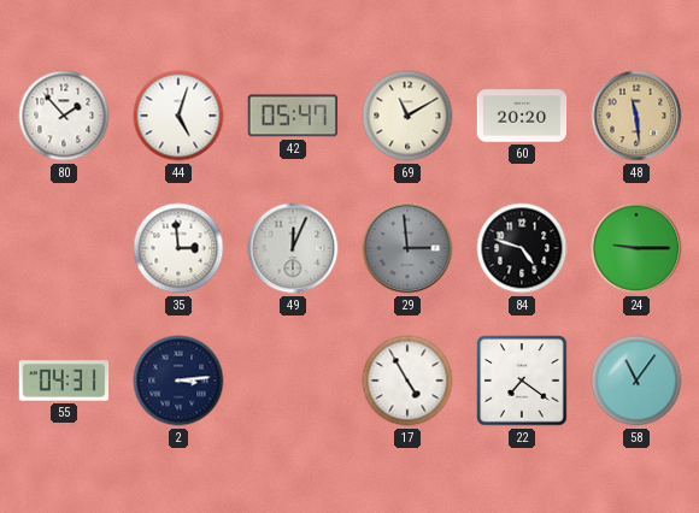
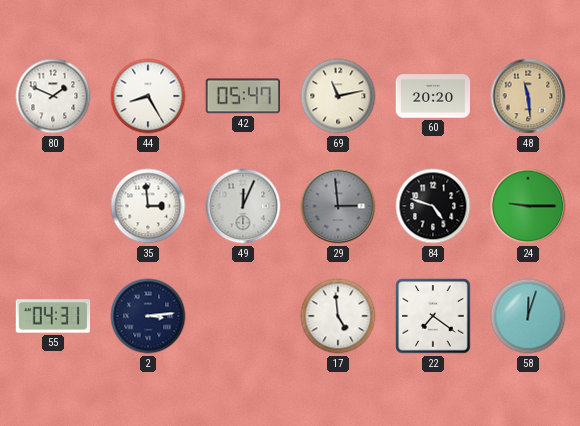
80: 1:53 -> 1:49
44: 5:03 -> 8:25
69: 11:10 -> 11:13
17: 4:55 -> 4:59
58: 11:06 -> 12:03
